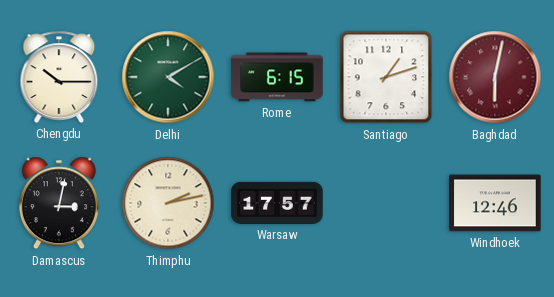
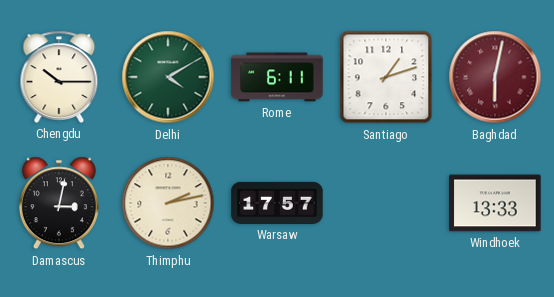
Rome: 6:15 -> 6:11
Windhoek: 12:46 -> 13:33
